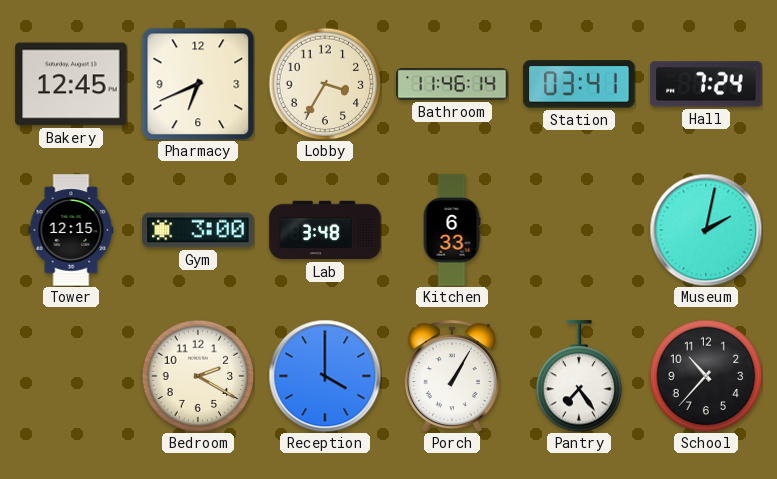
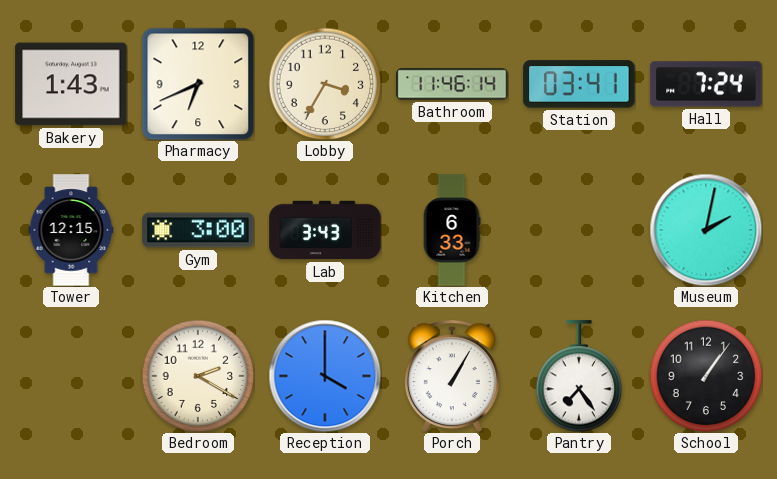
Bakery: 12:45 -> 1:43
Lab: 3:48 -> 3:43
School: 10:37 -> 1:06
